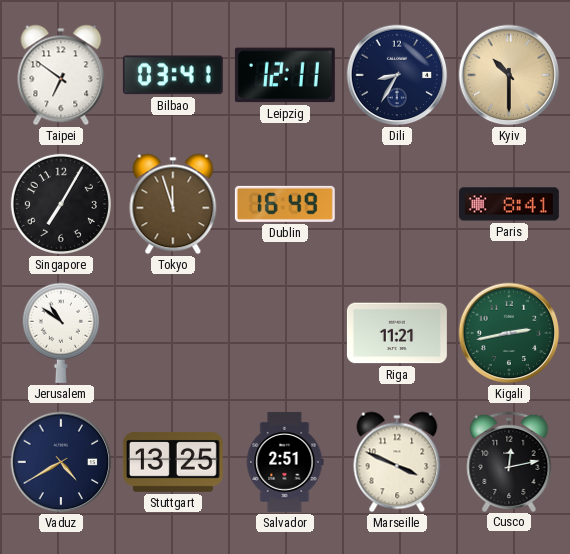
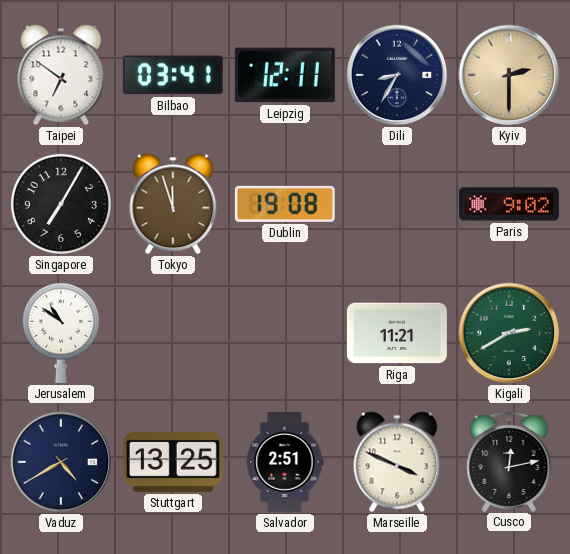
Kyiv: 10:30 -> 2:30
Dublin: 16:49 -> 19:08
Paris: 8:41 -> 9:02
Kigali: 2:43 -> 2:40
